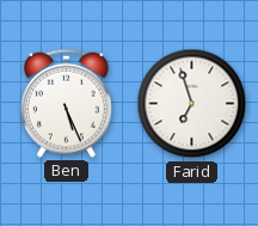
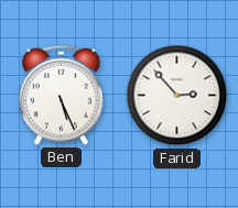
Farid: 6:57 -> 2:53
